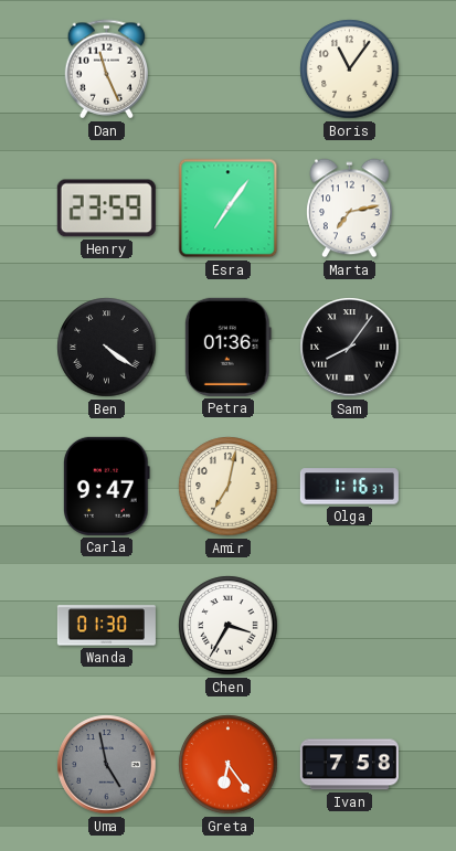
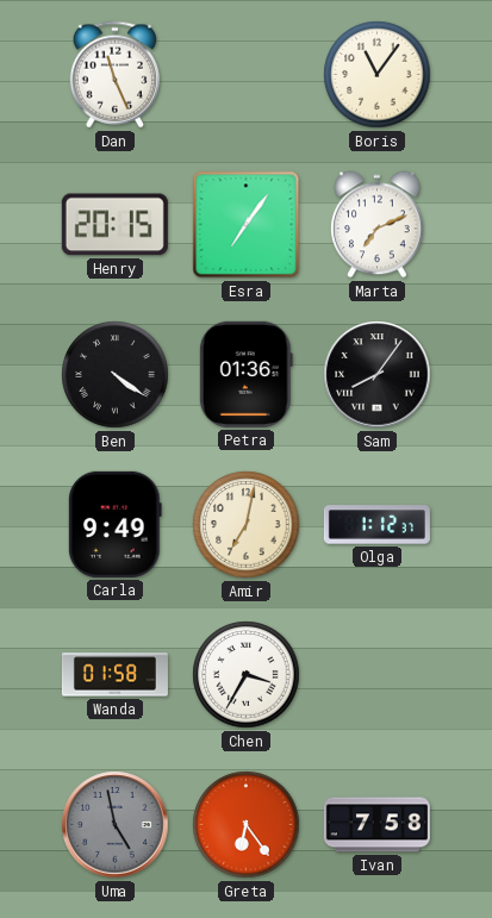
Henry: 23:59 -> 20:15
Marta: 7:13 -> 7:11
Carla: 9:47 -> 9:49
Olga: 1:16 -> 1:12
Wanda: 01:30 -> 01:58
